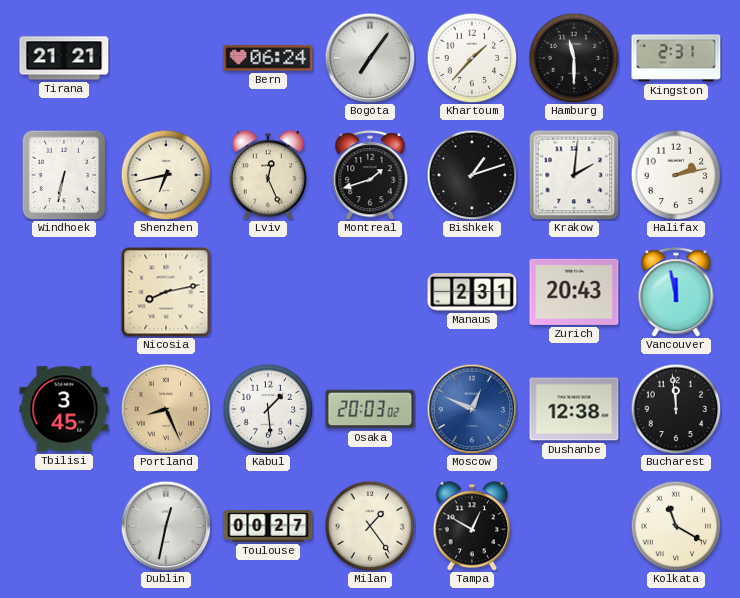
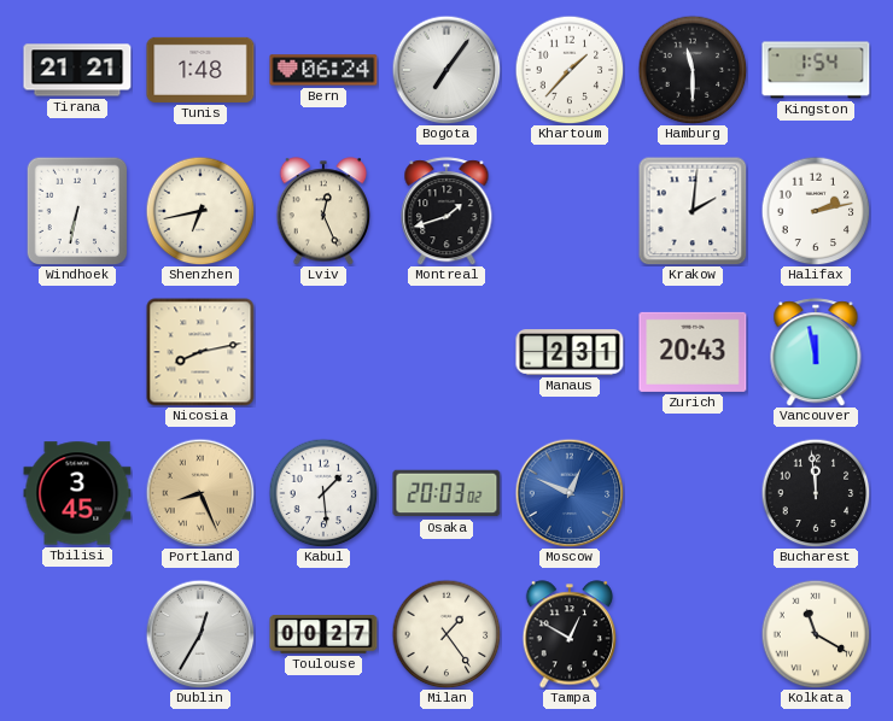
Tunis: none -> 1:48
Kingston: 2:31 -> 1:54
Bishkek: 1:12 -> none
Dushanbe: 12:38 -> none
Dublin: 12:32 -> 12:35
